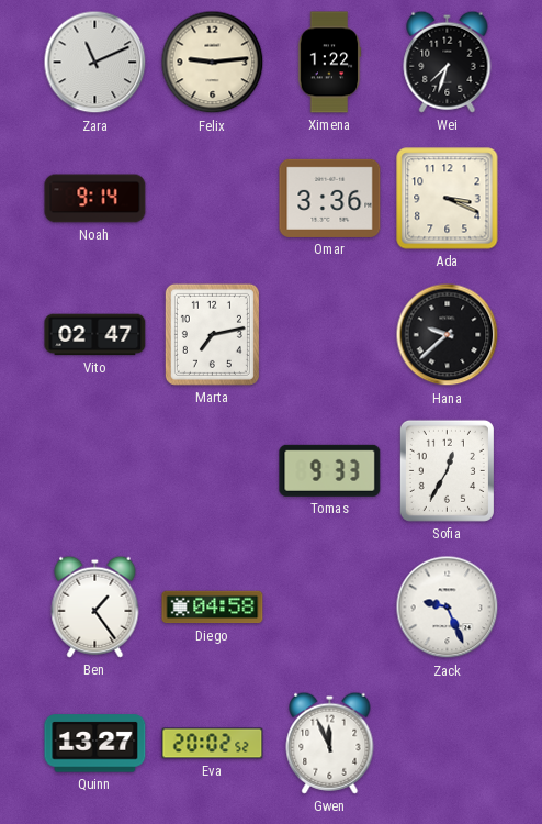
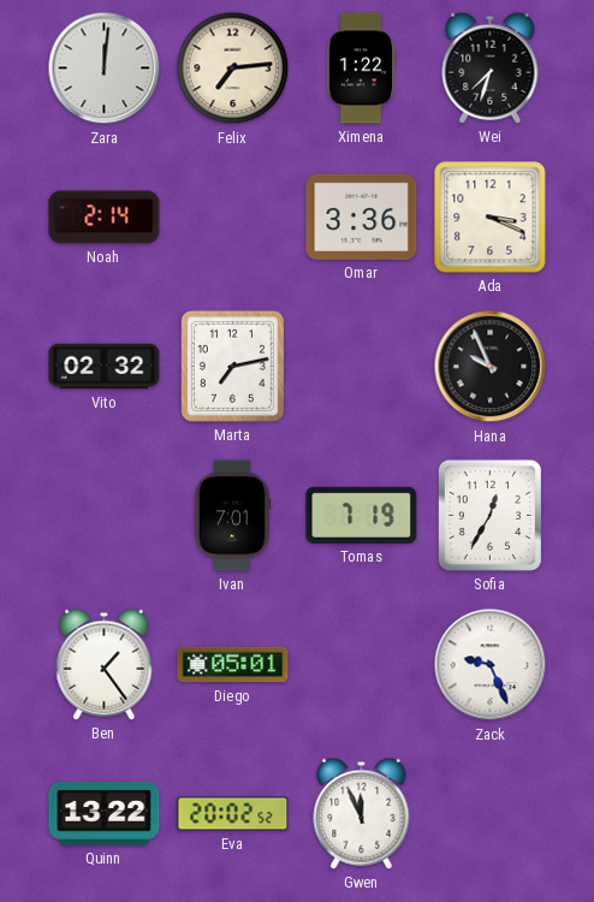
Zara: 11:11 -> 12:01
Felix: 9:14 -> 7:14
Noah: 9:14 -> 2:14
Vito: 02:47 -> 02:32
Hana: 9:38 -> 9:56
Ivan: none -> 7:01
Tomas: 9:33 -> 7:19
Diego: 04:58 -> 05:01
Quinn: 13:27 -> 13:22
